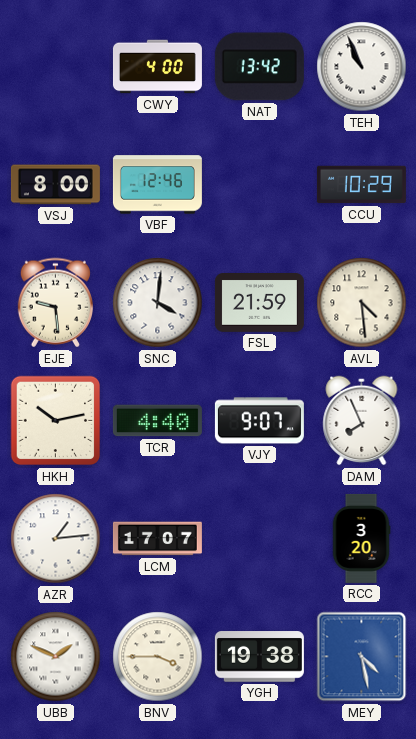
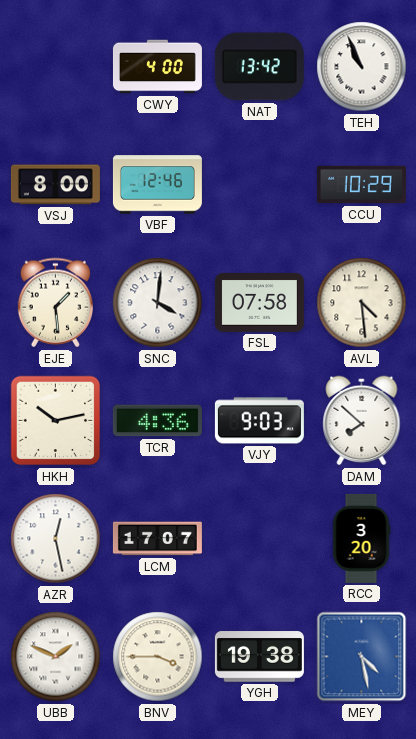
EJE: 9:29 -> 1:29
FSL: 21:59 -> 07:58
TCR: 4:40 -> 4:36
VJY: 9:07 -> 9:03
DAM: 7:56 -> 7:52
AZR: 1:14 -> 12:28
